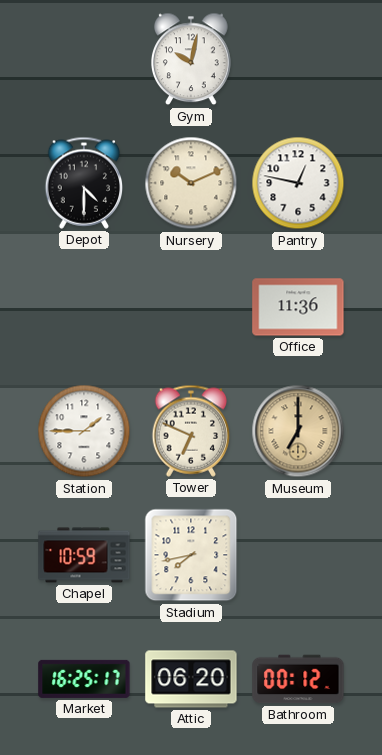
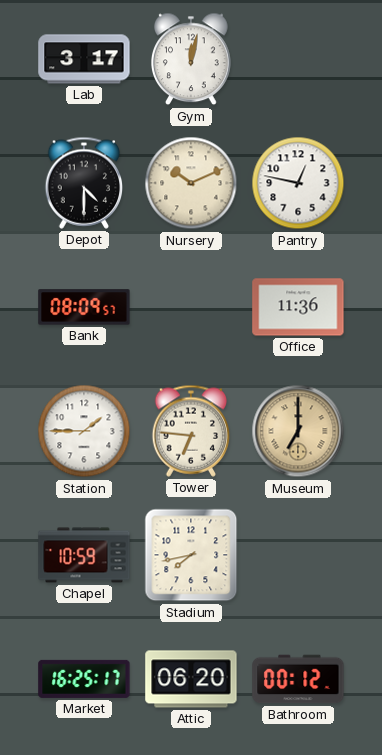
Lab: none -> 3:17
Gym: 10:02 -> 12:02
Bank: none -> 08:09
Tower: 6:49 -> 6:46
